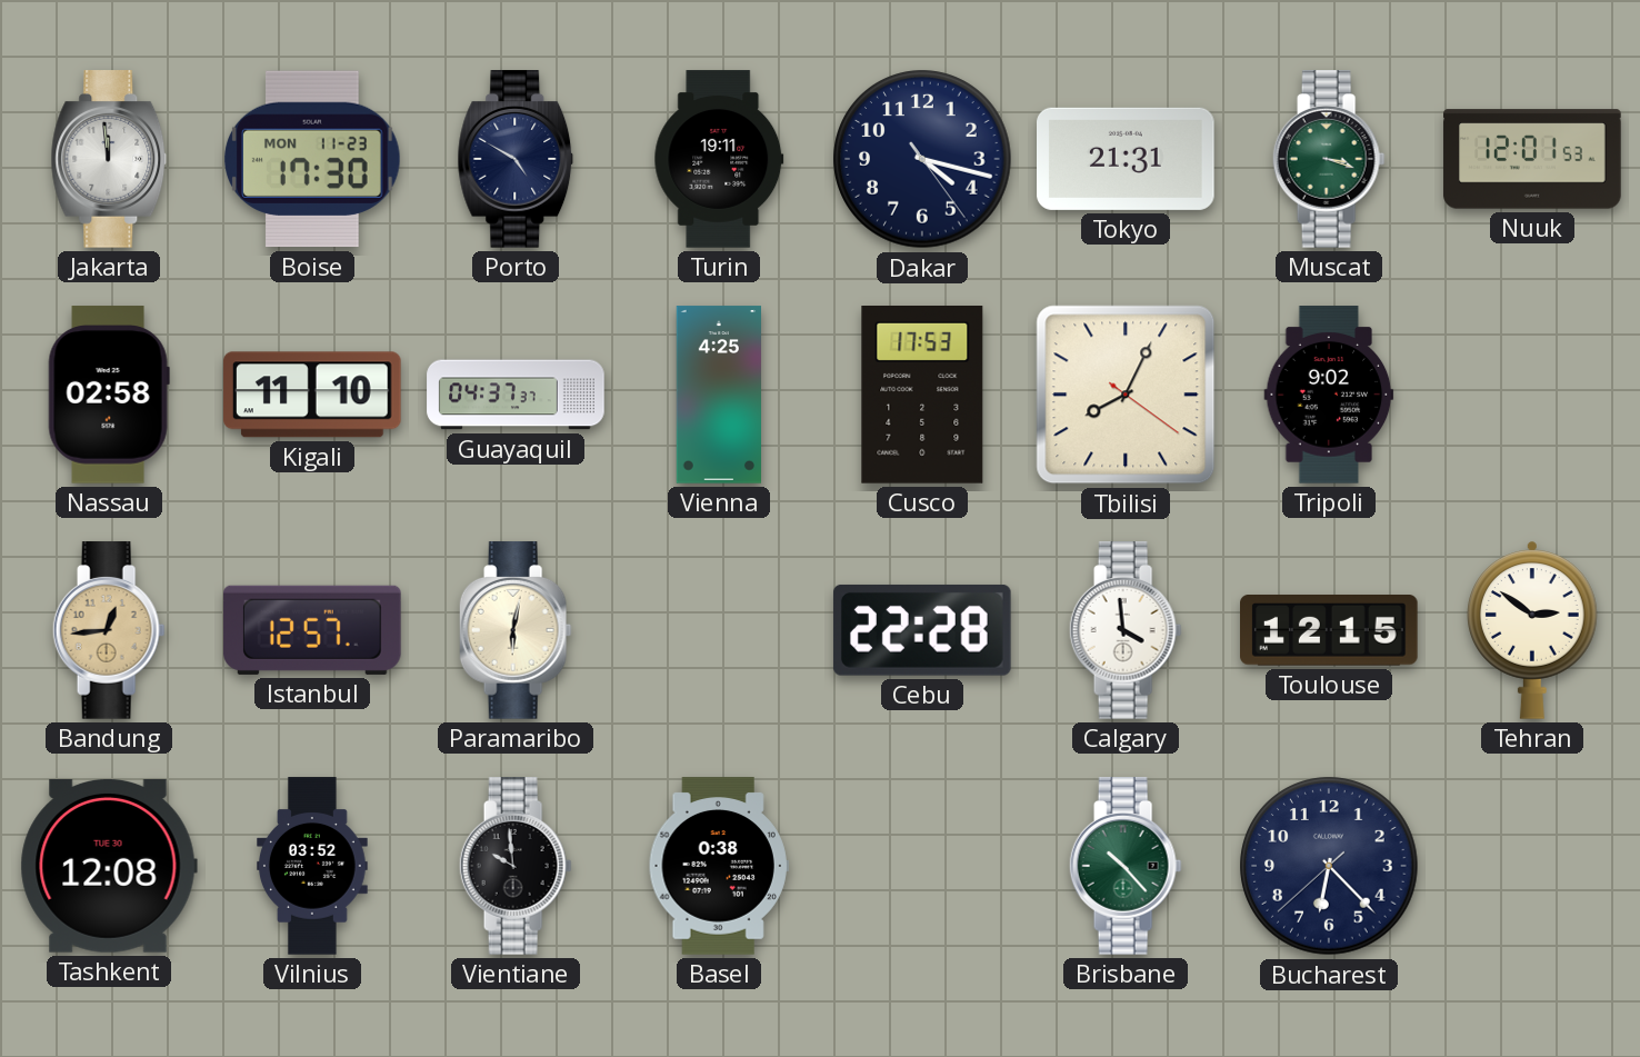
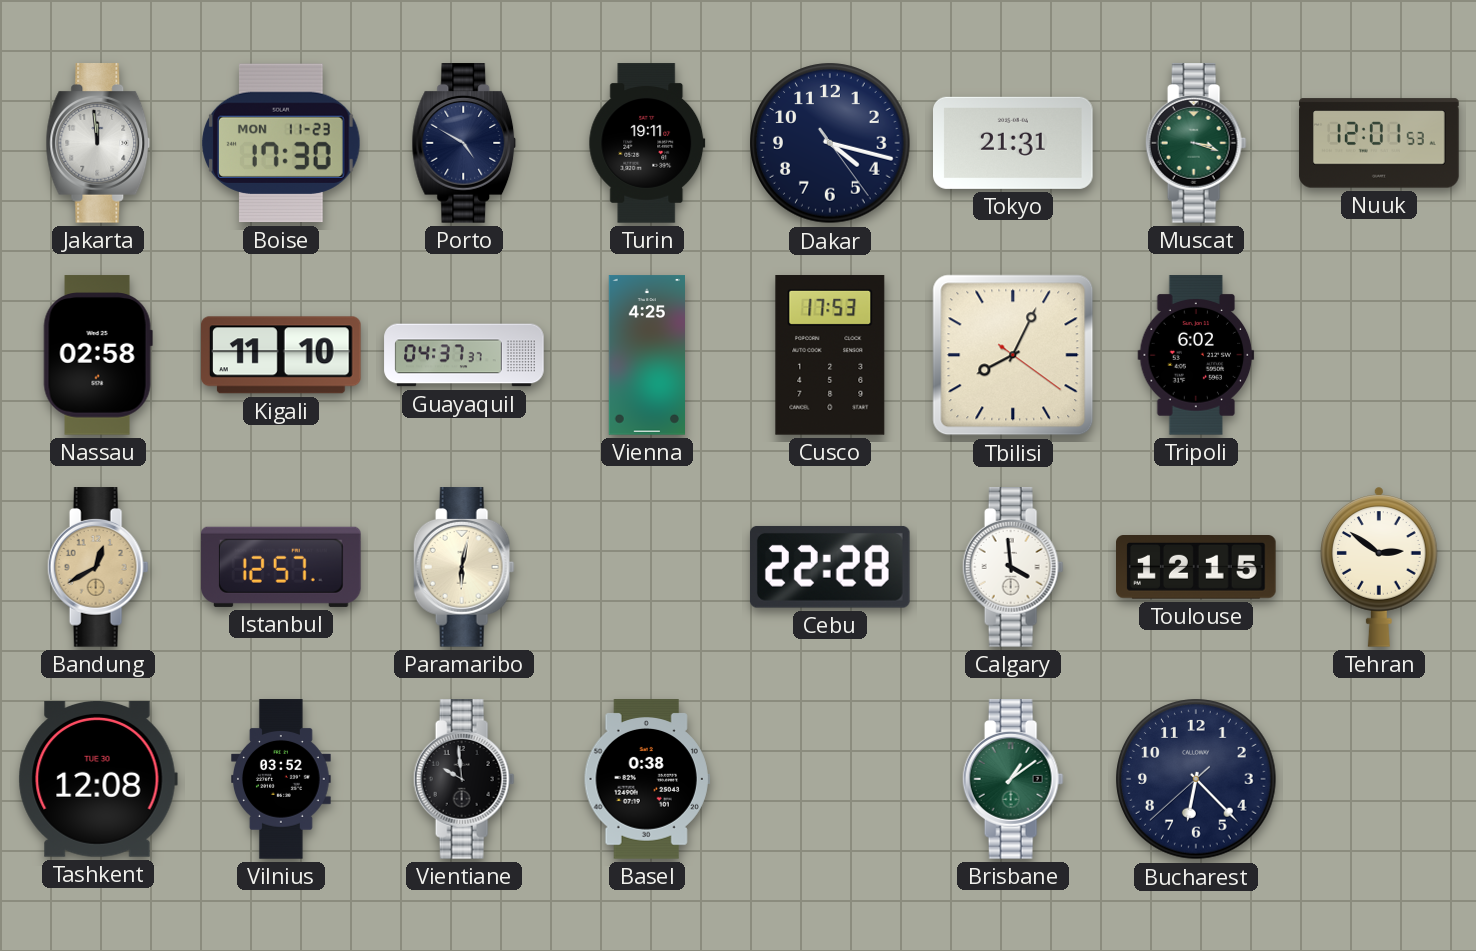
Tripoli: 9:02 -> 6:02
Bandung: 12:44 -> 12:40
Brisbane: 10:23 -> 1:09
